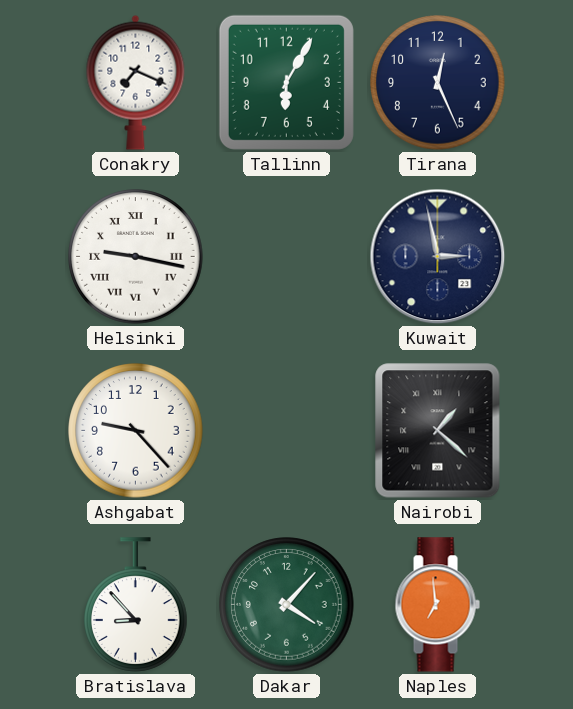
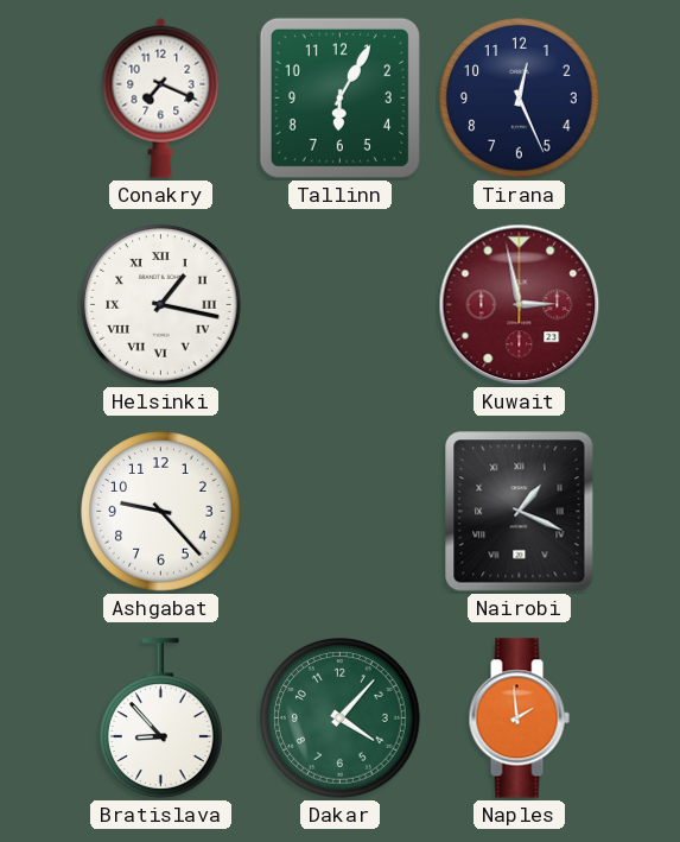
Helsinki: 9:17 -> 1:17
Kuwait dial: navy -> burgundy
Nairobi: 1:22 -> 1:19
Naples: 6:59 -> 1:59
